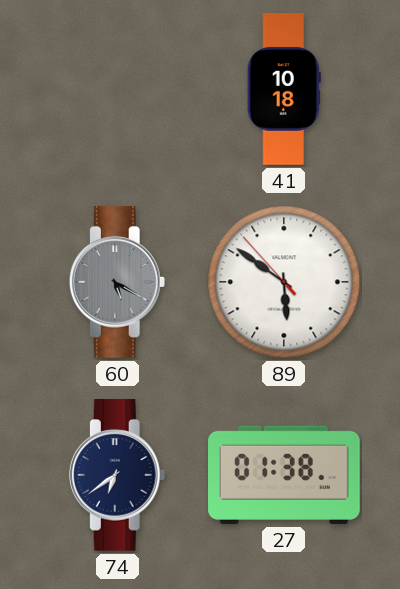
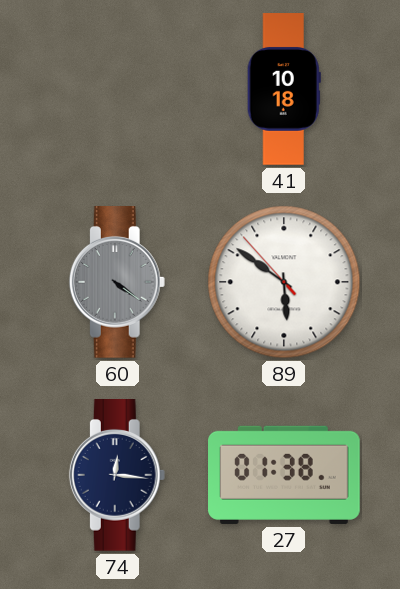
60: 5:20 -> 4:21
74: 6:39 -> 12:16
